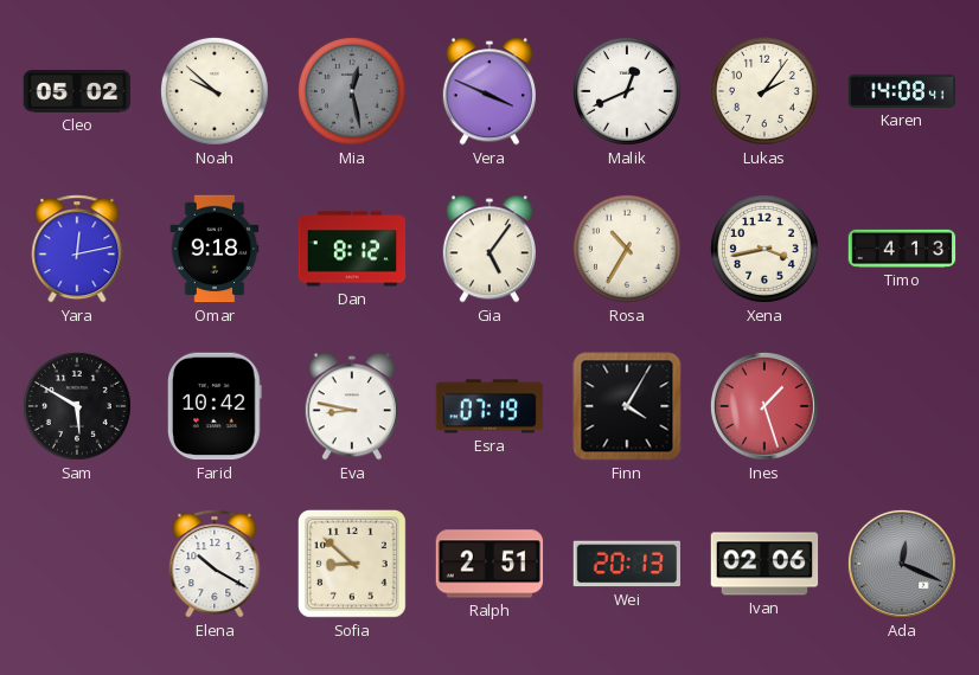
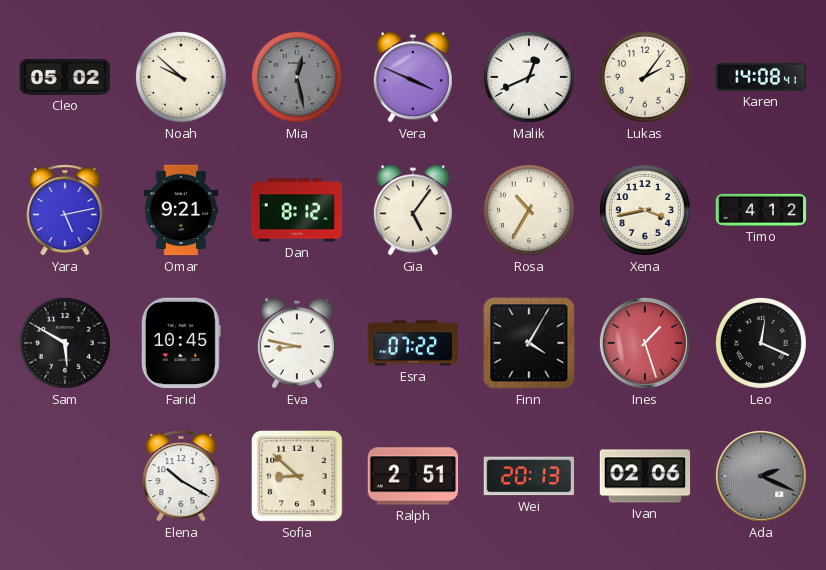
Yara: 12:13 -> 5:13
Omar: 9:18 -> 9:21
Timo: 4:13 -> 4:12
Farid: 10:42 -> 10:45
Esra: 07:19 -> 07:22
Leo: none -> 12:19
Ada: 12:19 -> 2:19
